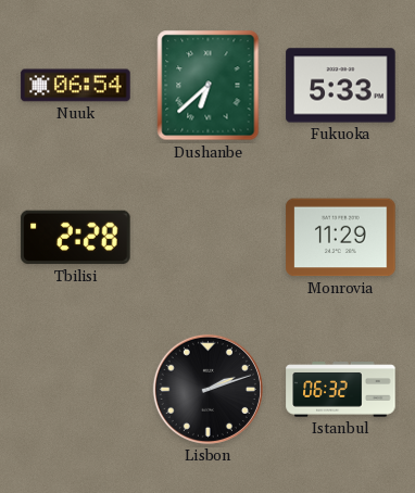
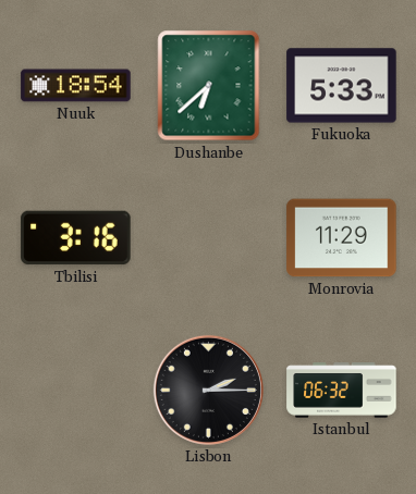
Nuuk: 06:54 -> 18:54
Tbilisi: 2:28 -> 3:16
Lisbon: 2:12 -> 2:15
